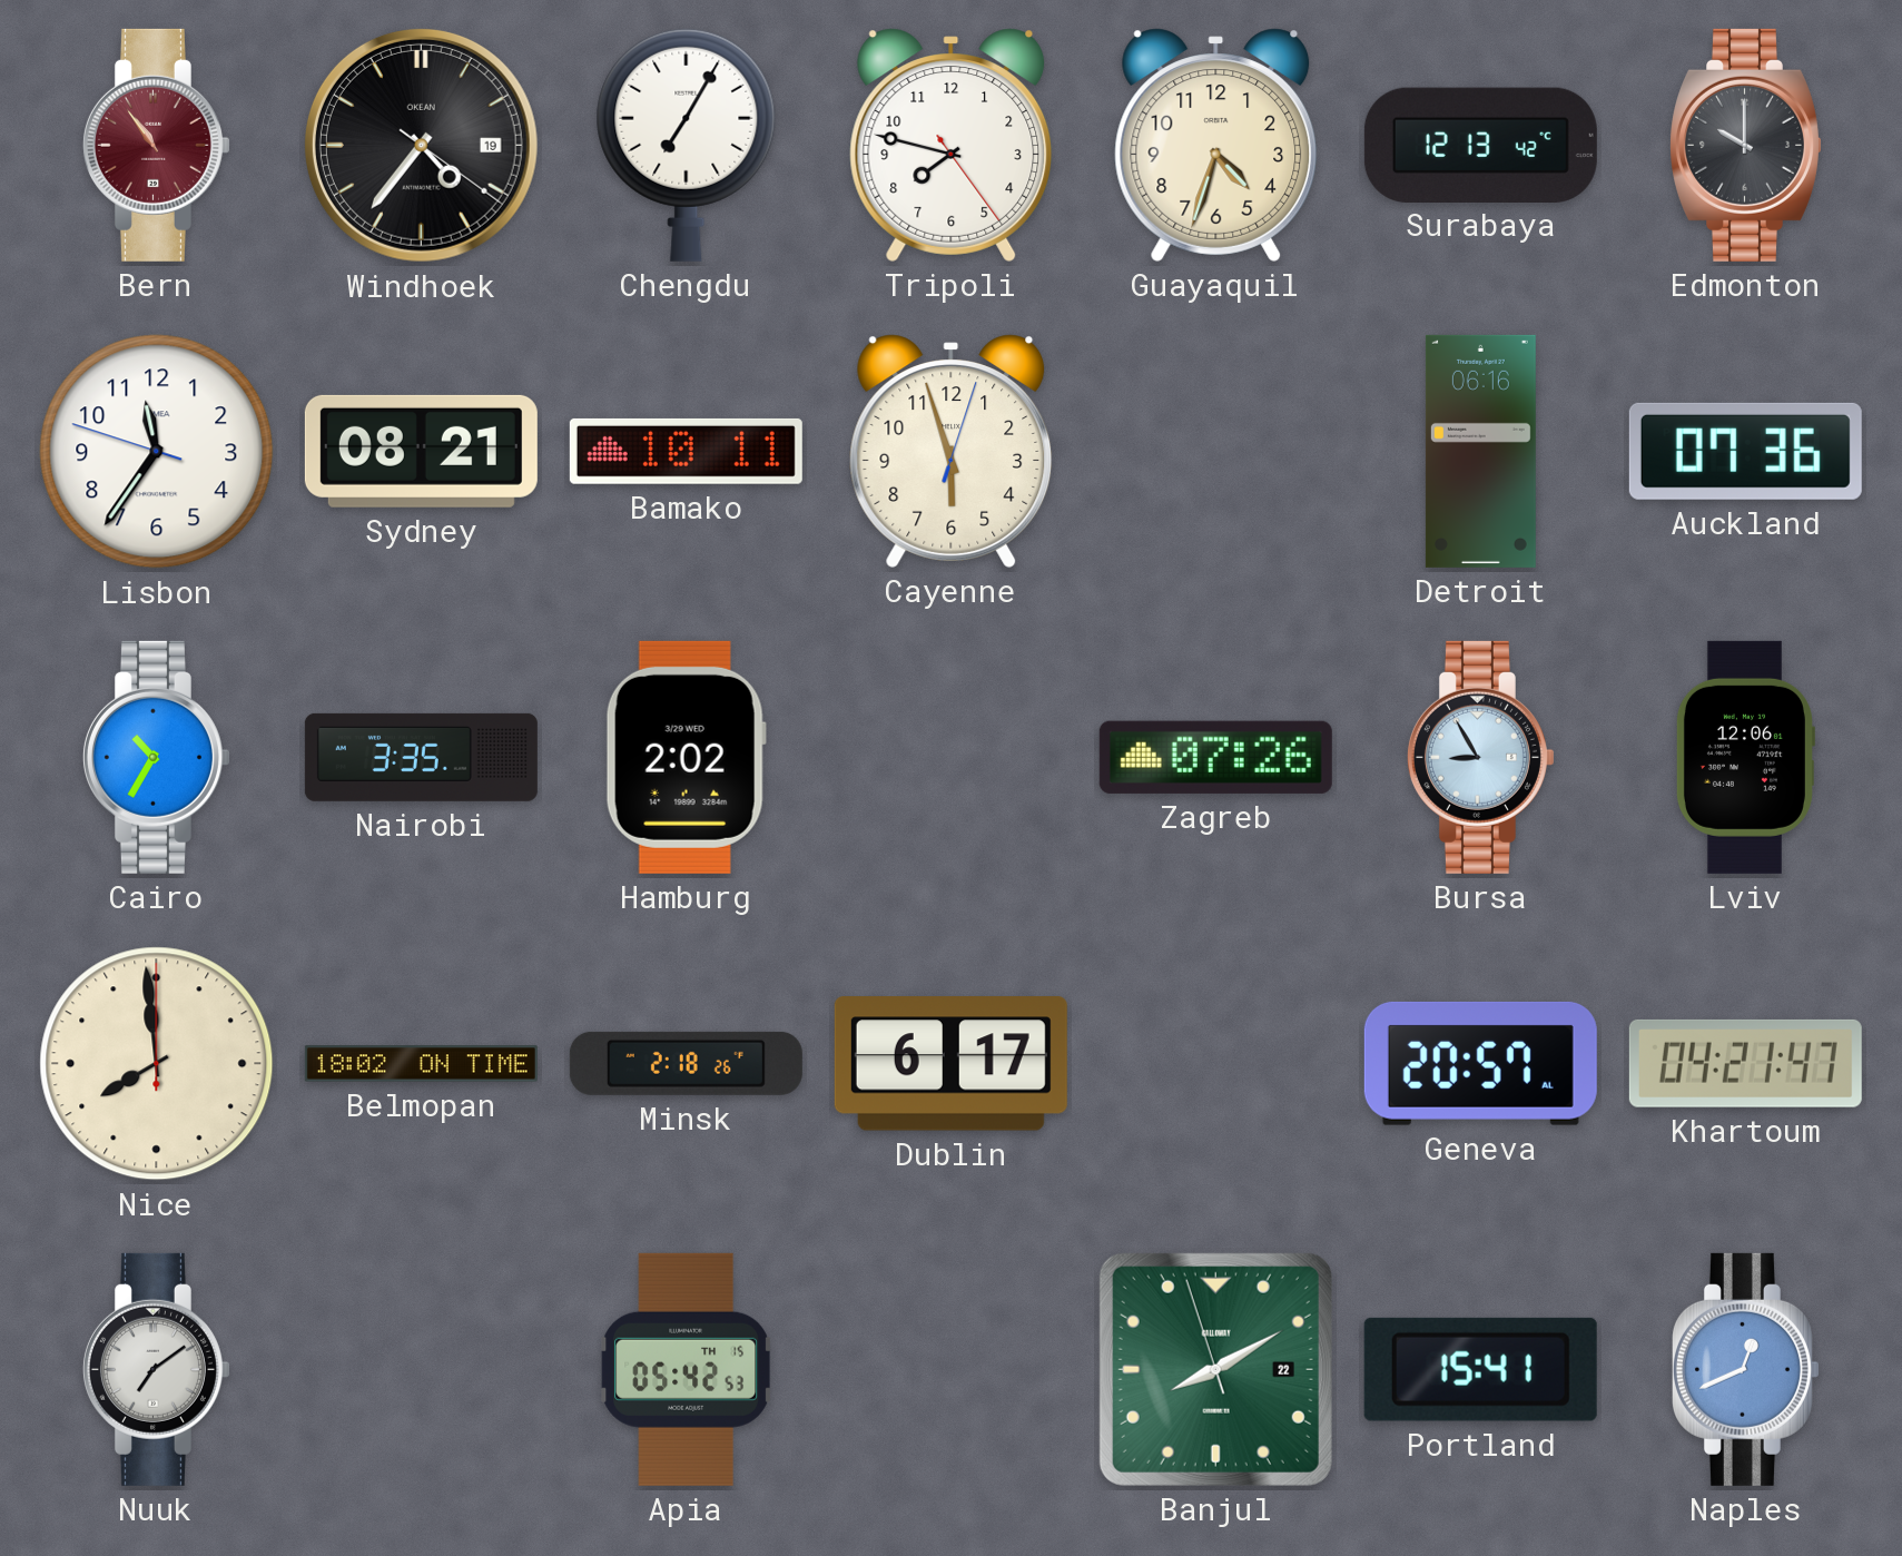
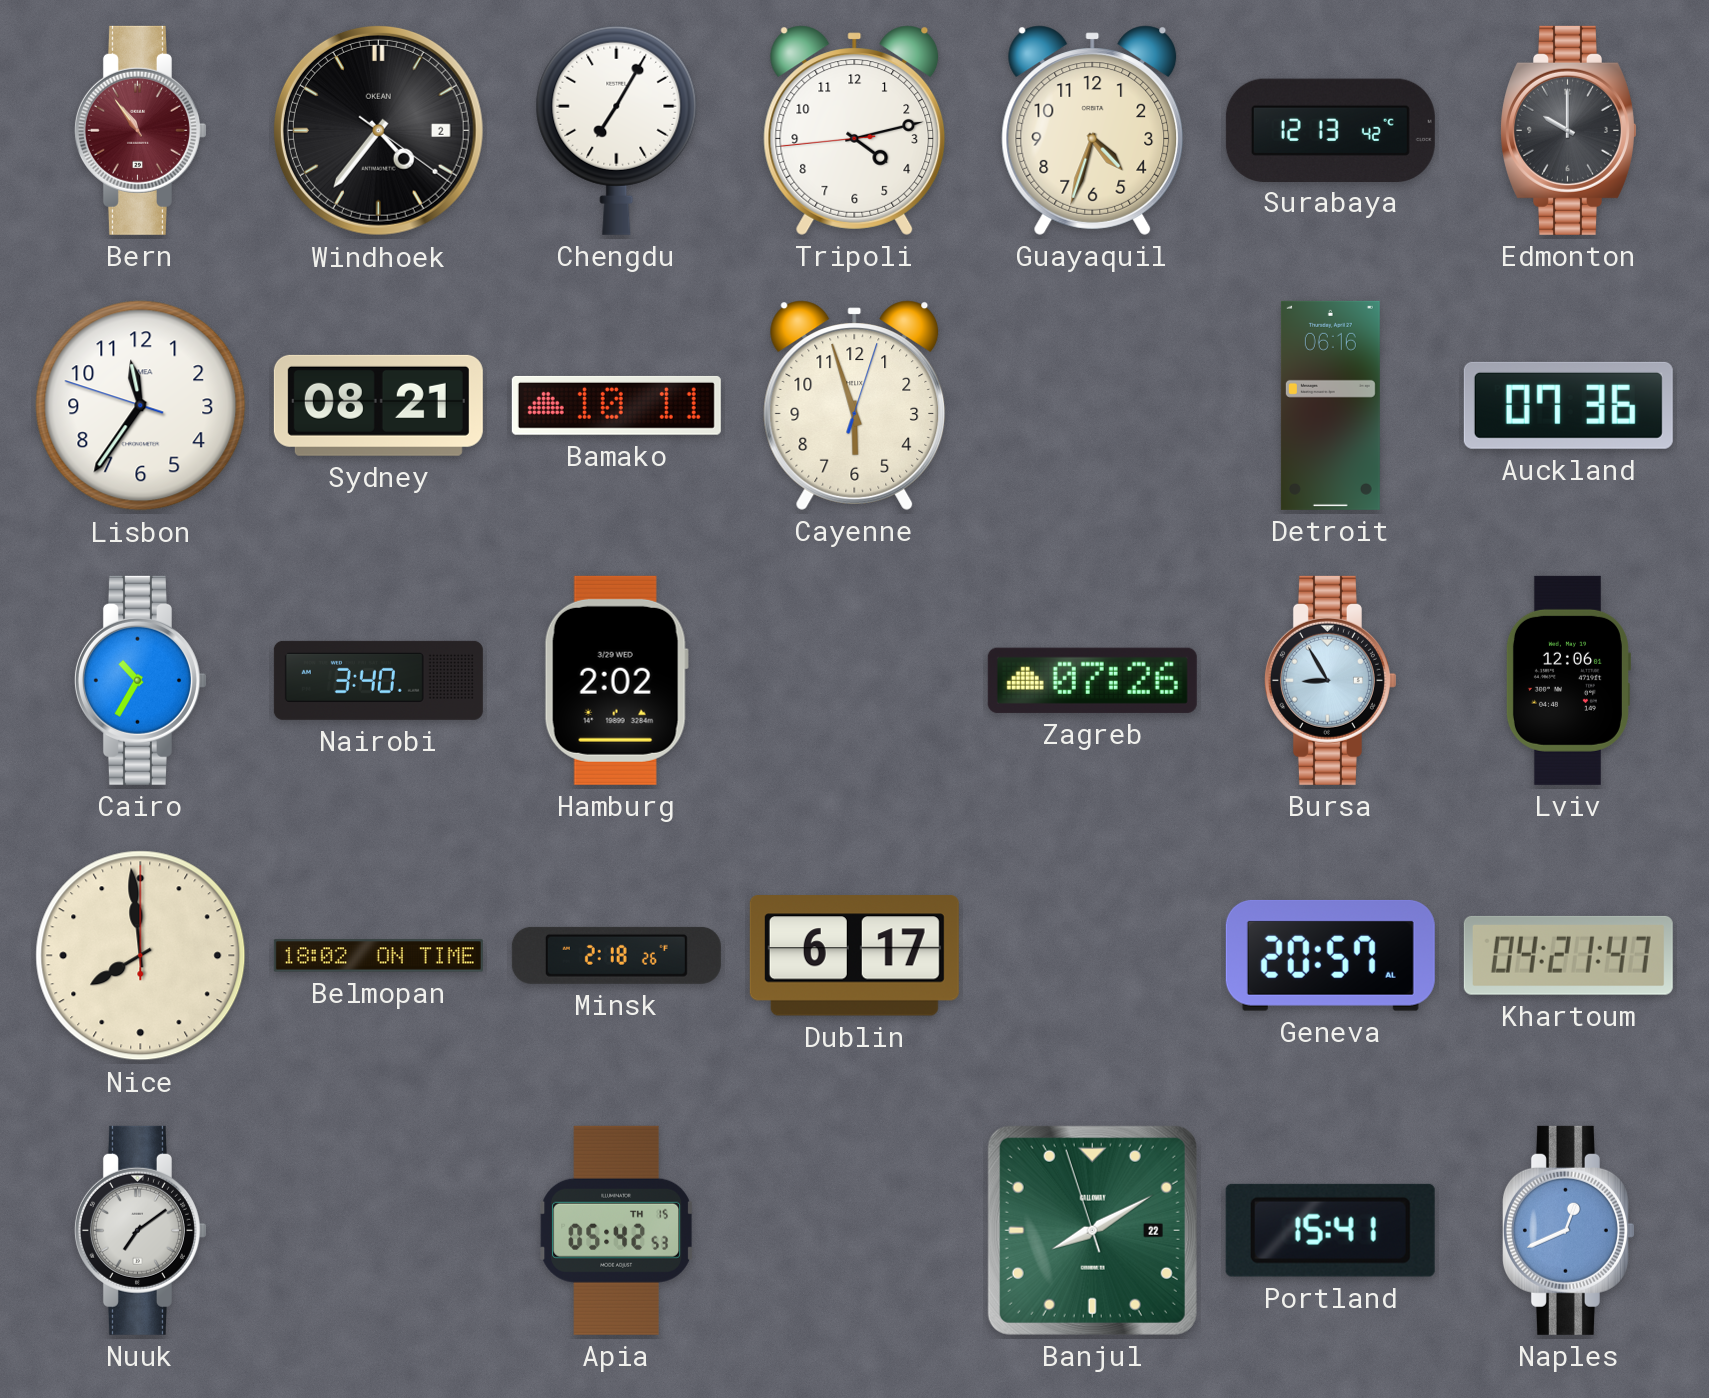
Windhoek date: 19 -> 2
Tripoli: 7:47 -> 4:12
Nairobi: 3:35 -> 3:40
